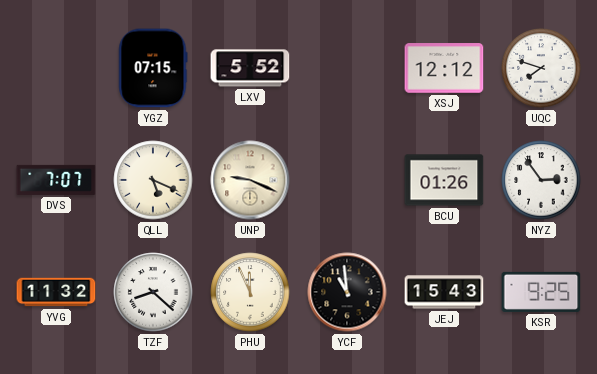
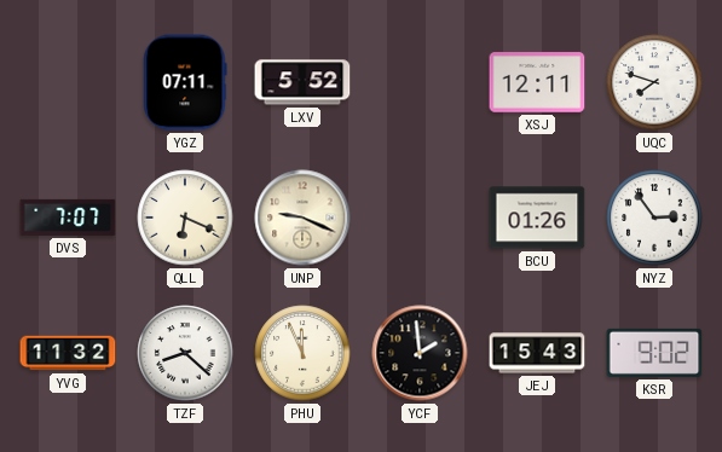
YGZ: 07:15 -> 07:11
XSJ: 12:12 -> 12:11
QLL: 5:19 -> 6:19
YCF: 10:59 -> 1:59
KSR: 9:25 -> 9:02
